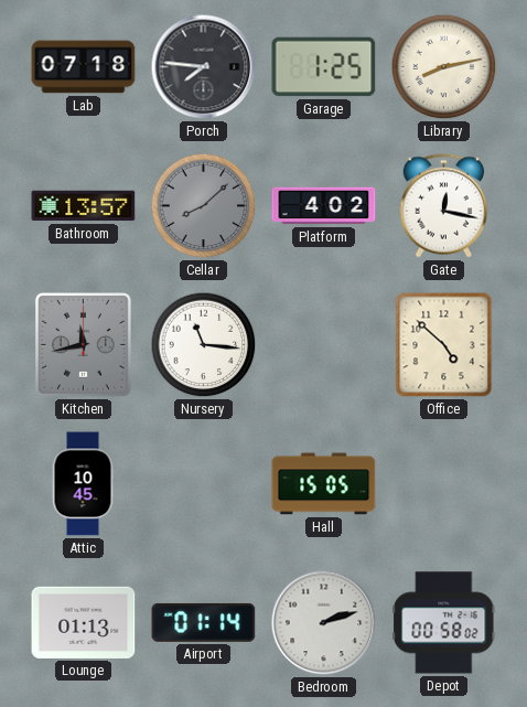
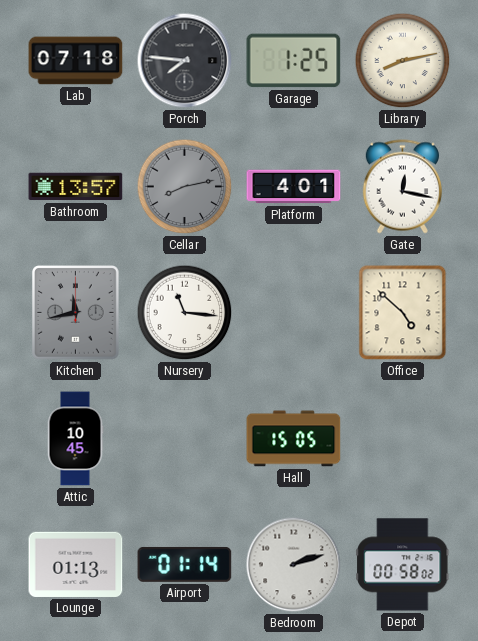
Cellar: 8:08 -> 8:13
Platform: 4:02 -> 4:01
